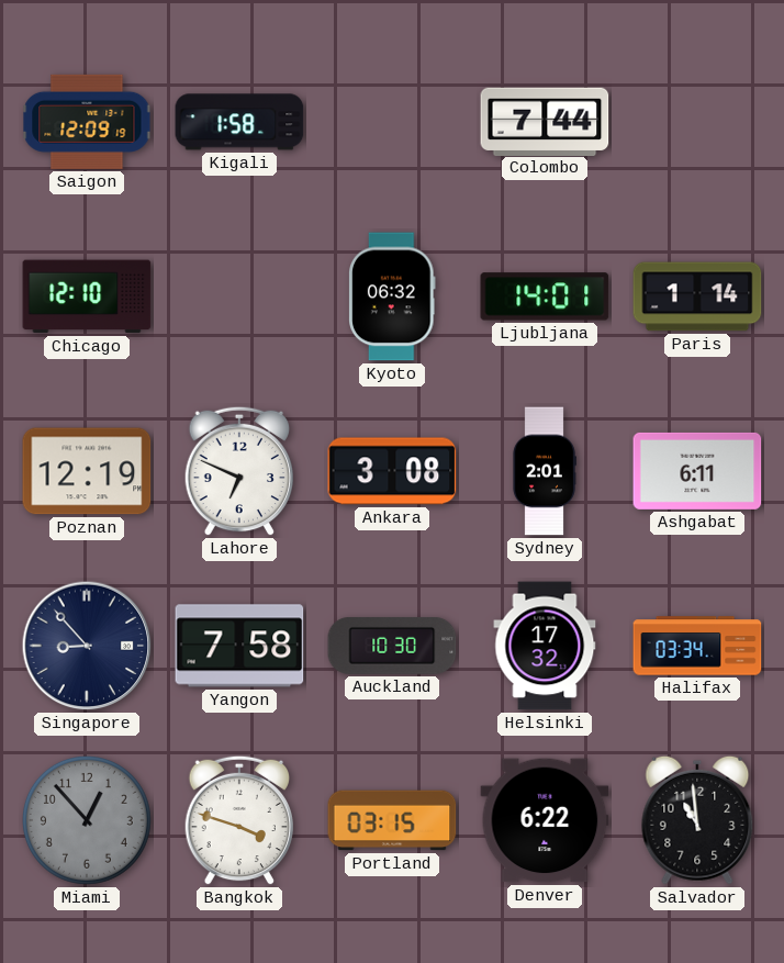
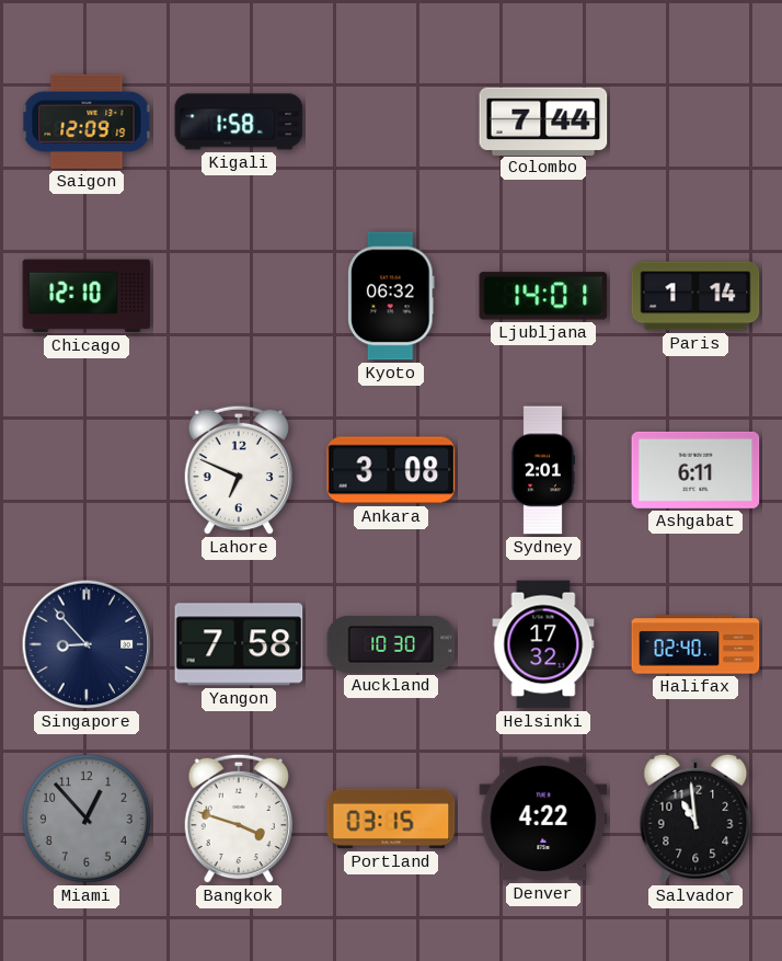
Poznan: 12:19 -> none
Halifax: 03:34 -> 02:40
Denver: 6:22 -> 4:22
